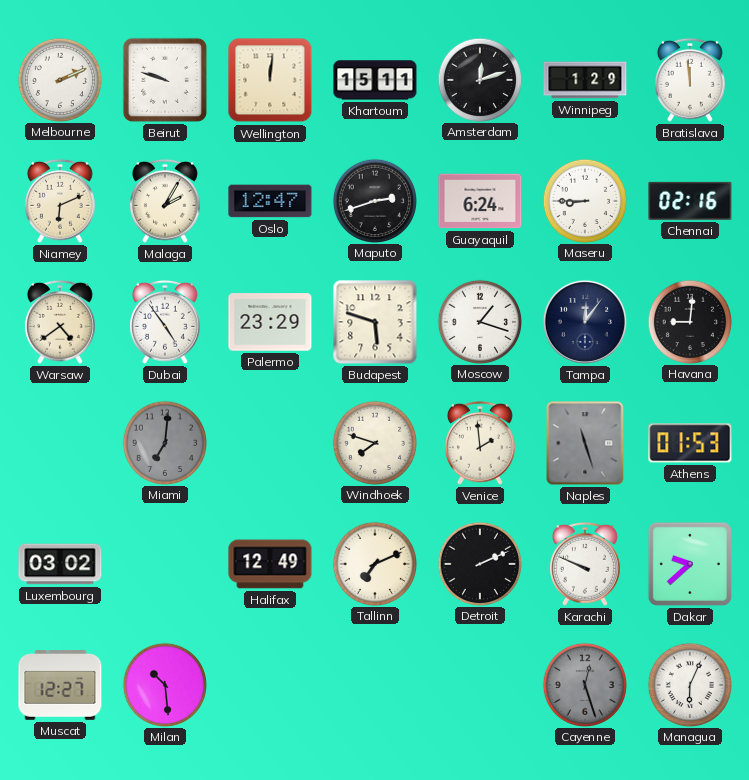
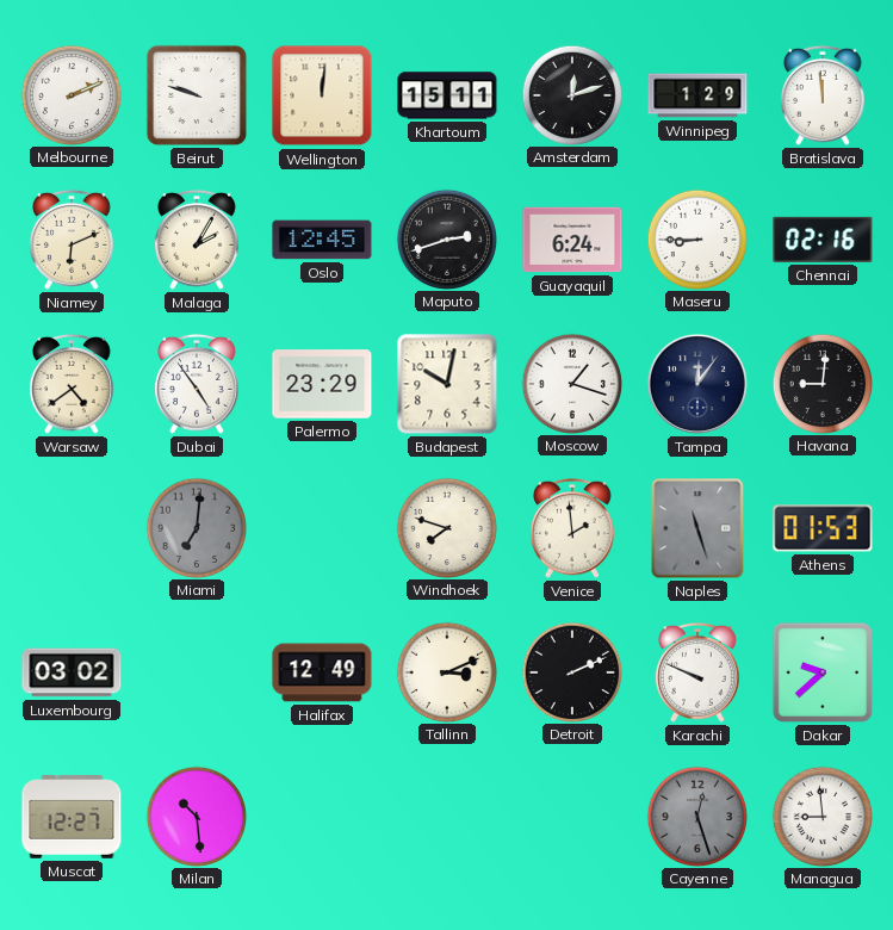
Oslo: 12:47 -> 12:45
Budapest: 5:48 -> 10:02
Tallinn: 7:11 -> 3:11
Managua: 6:04 -> 8:59
